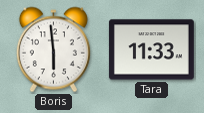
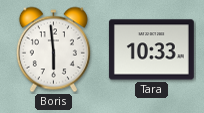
Tara: 11:33 -> 10:33
